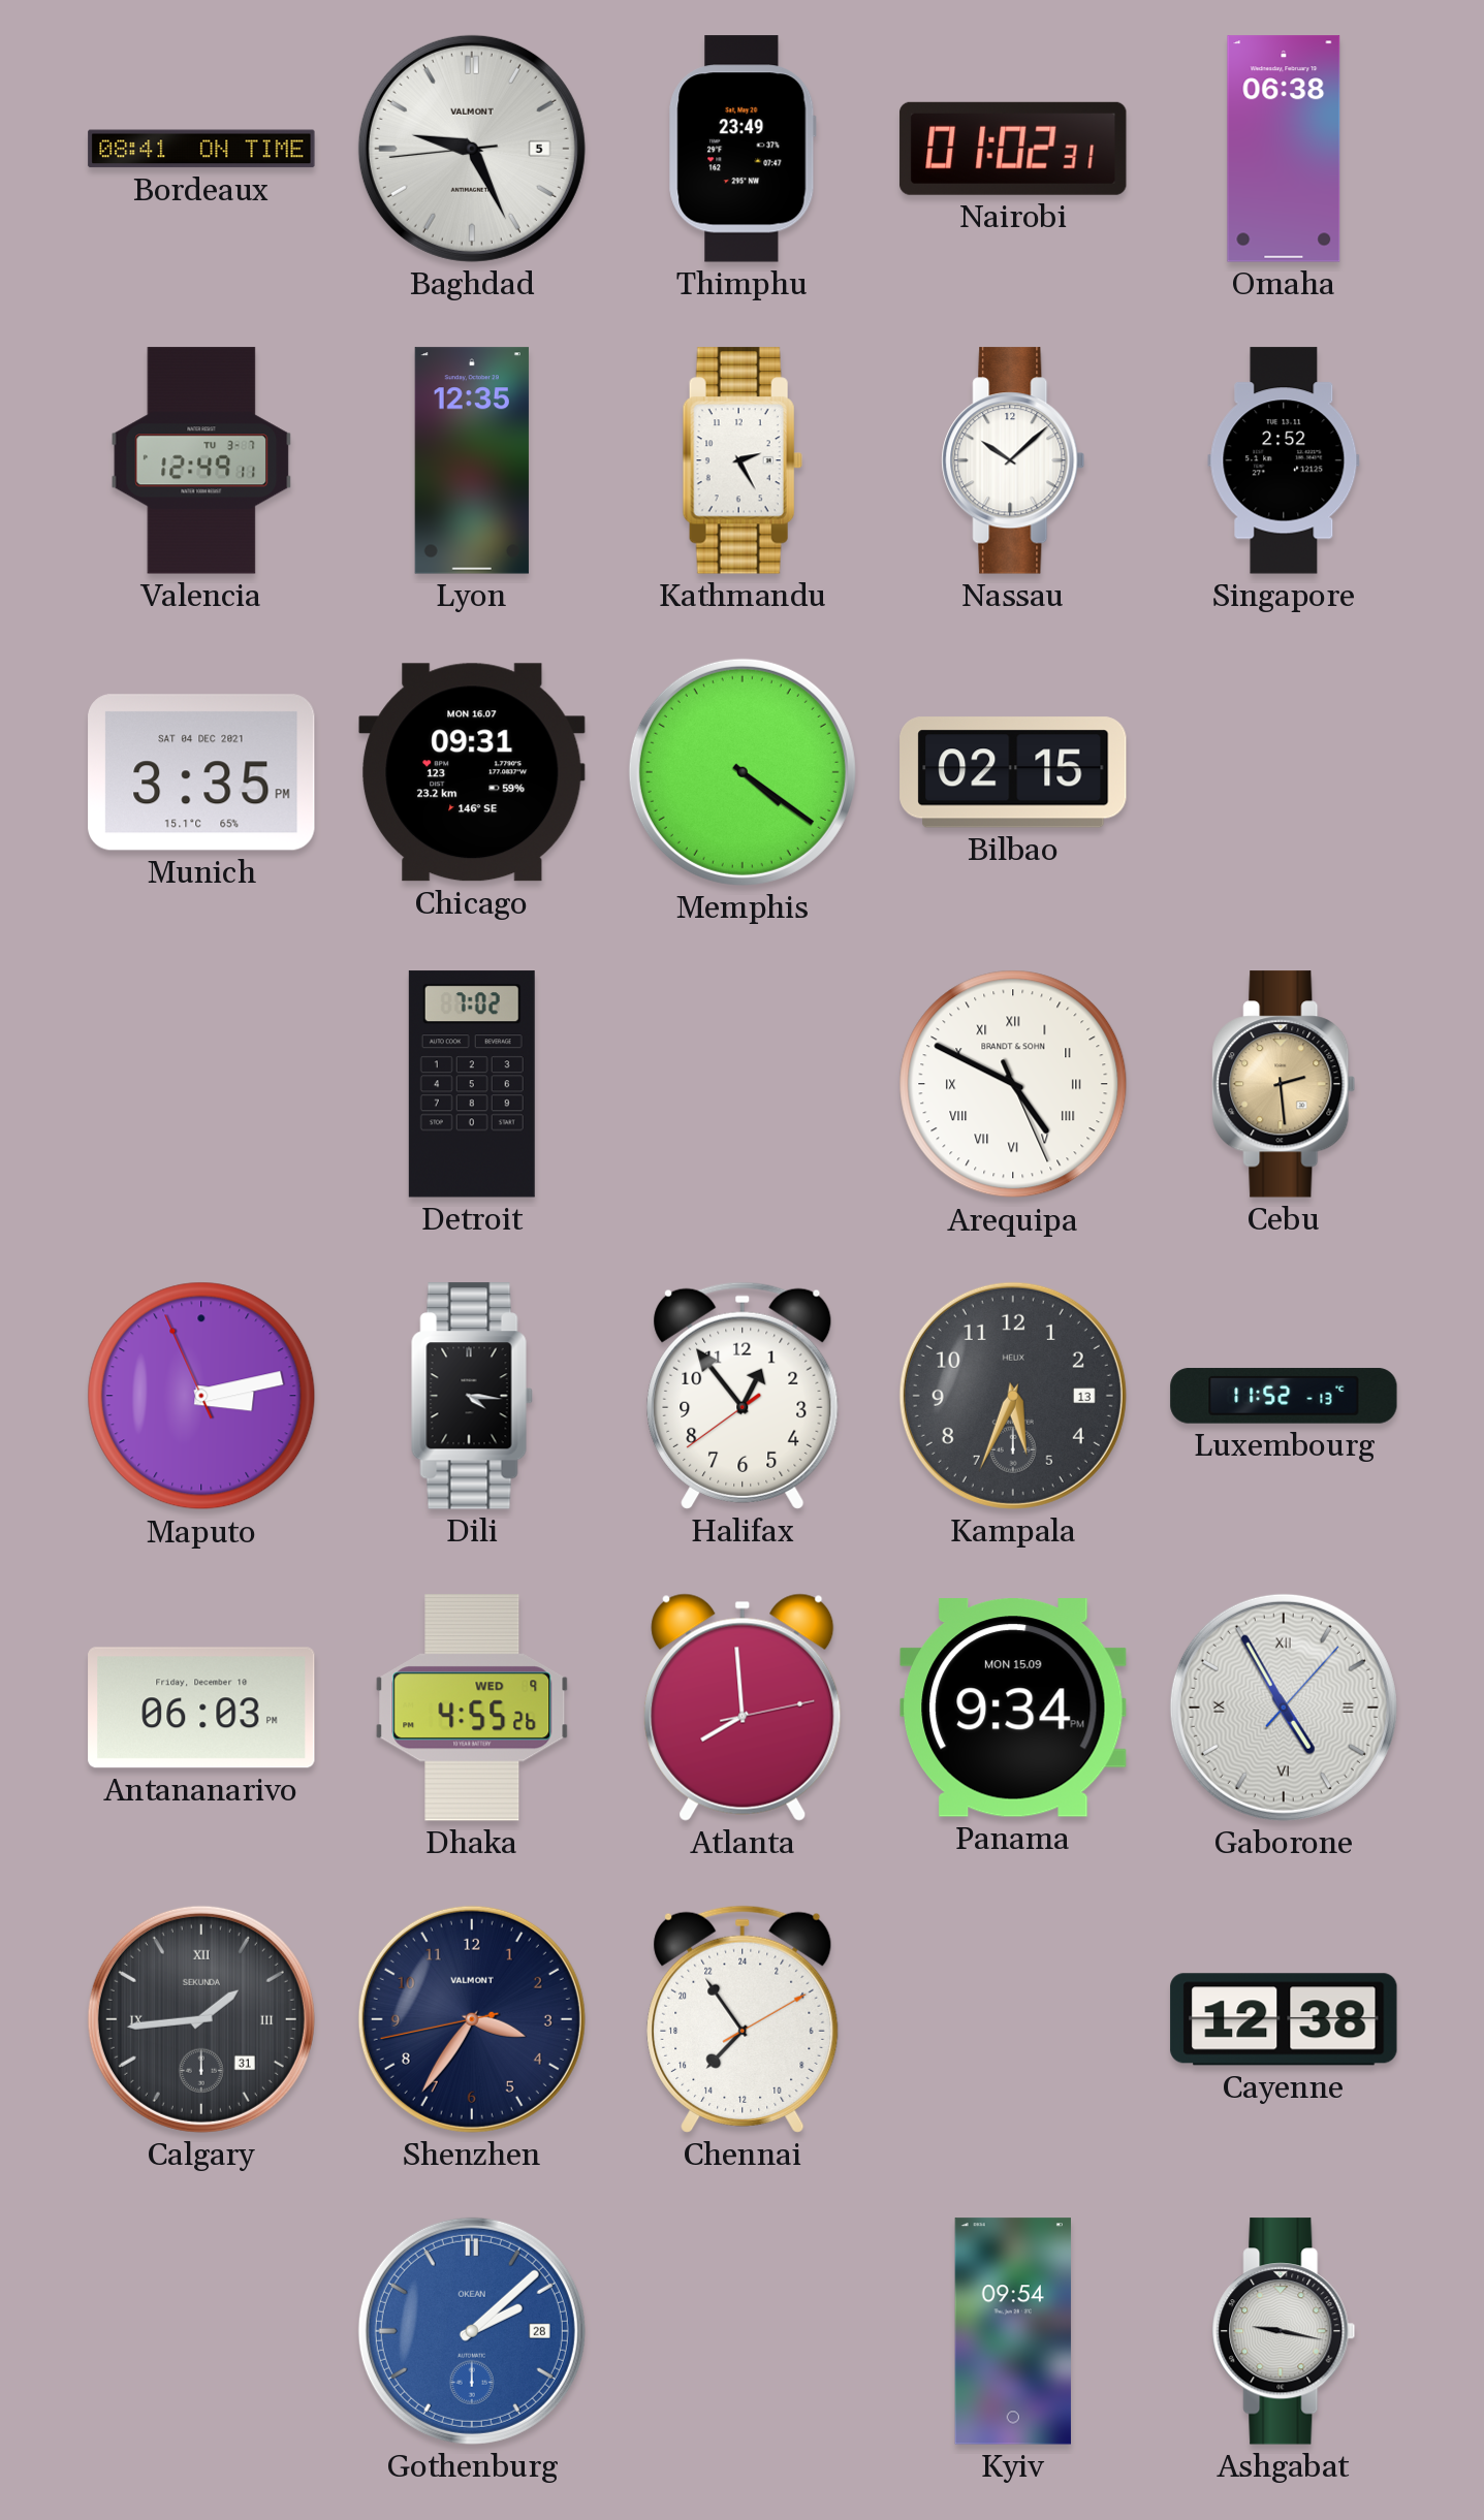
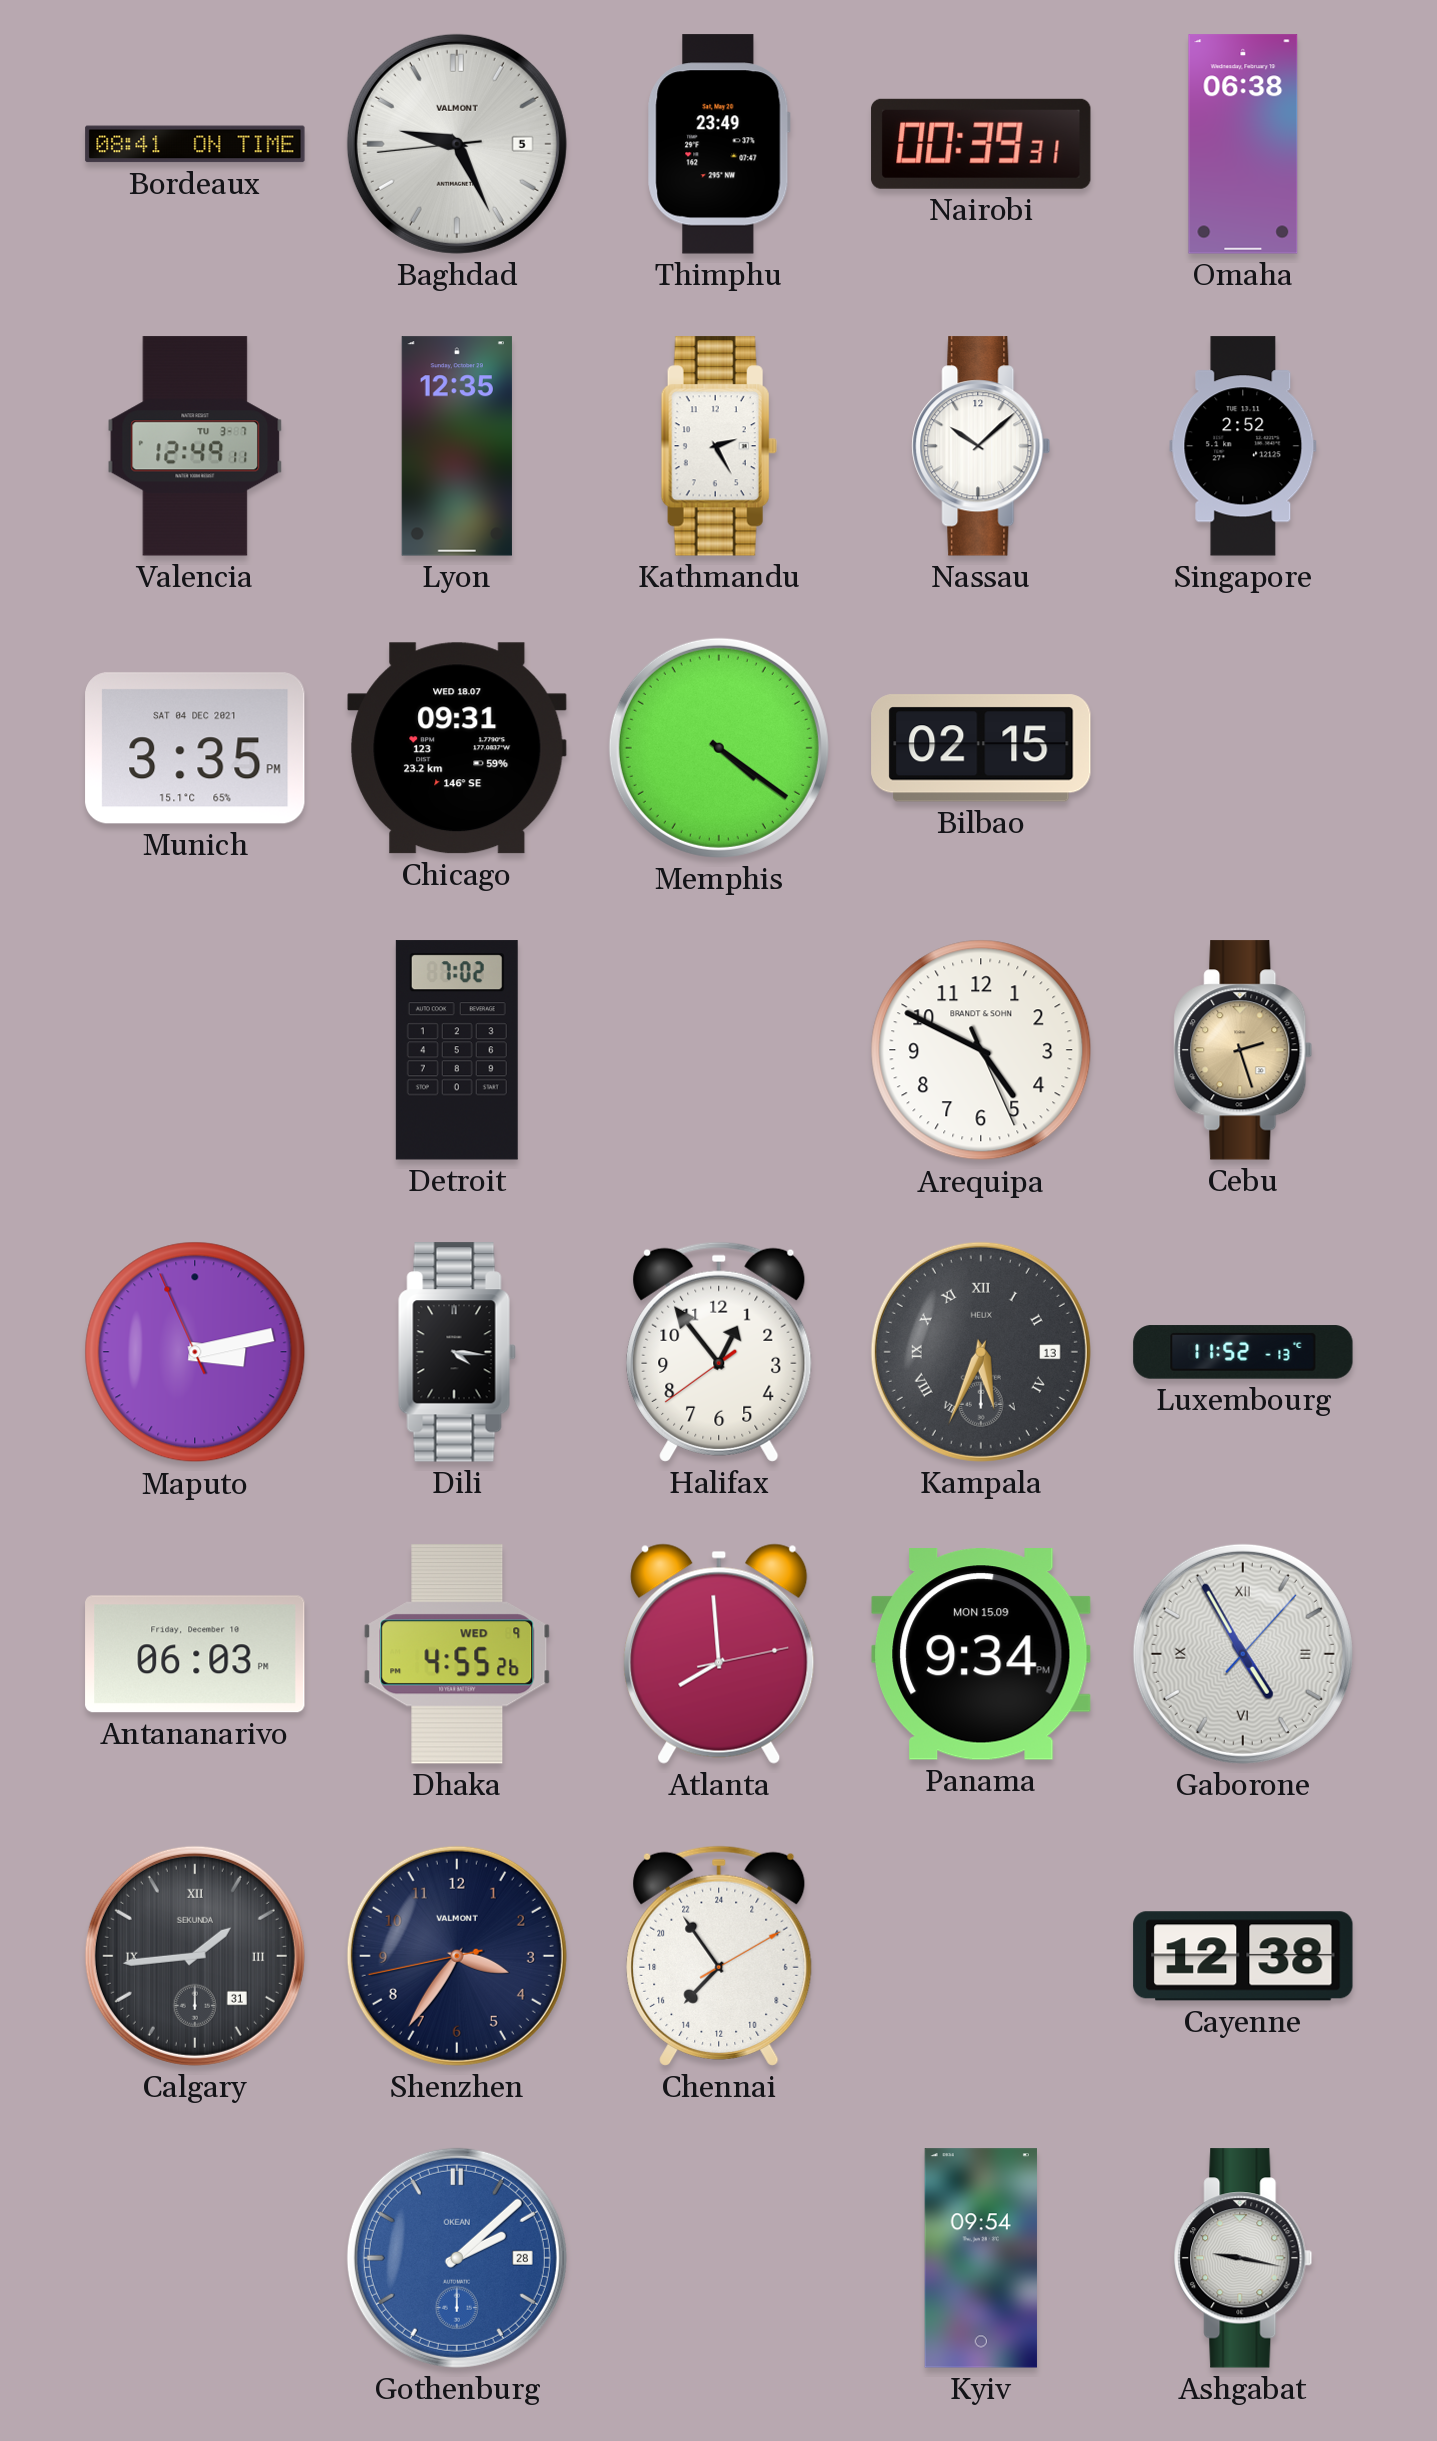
Nairobi: 01:02 -> 00:39
Chicago date: MON 16.07 -> WED 18.07
Arequipa numerals: Roman -> Arabic
Cebu: 2:29 -> 2:27
Kampala numerals: Arabic -> Roman
